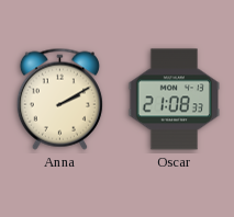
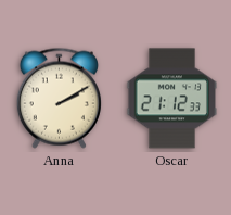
Oscar: 21:08 -> 21:12
